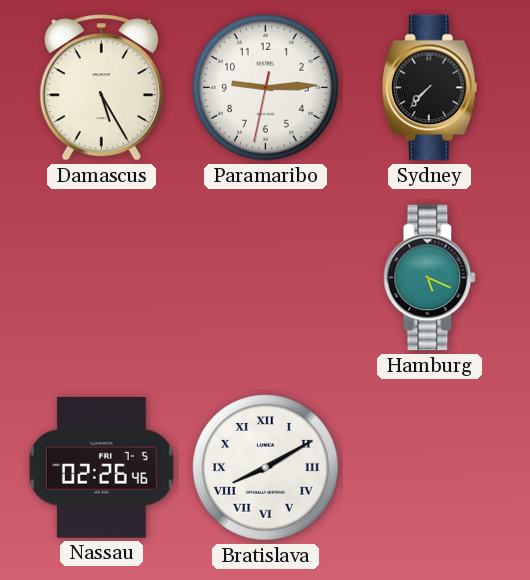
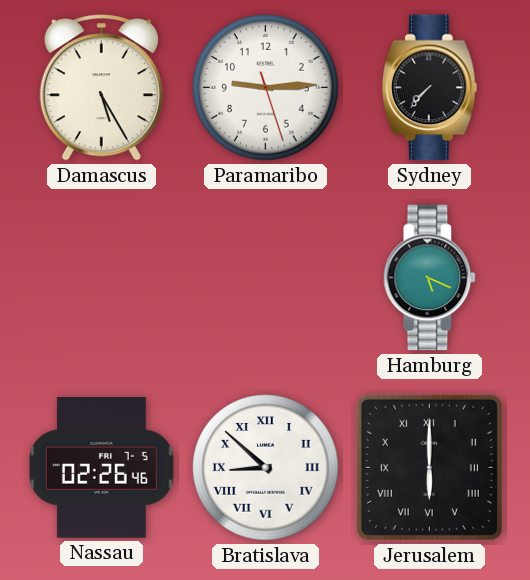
Paramaribo: 9:14:32 -> 9:14:27
Bratislava: 8:10 -> 8:52
Jerusalem: none -> 6:00
